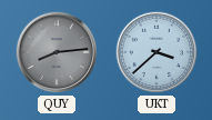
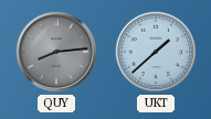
UKT: 3:38 -> 1:38
